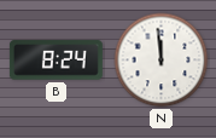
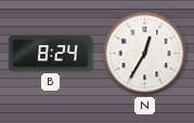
N: 11:59 -> 12:35
